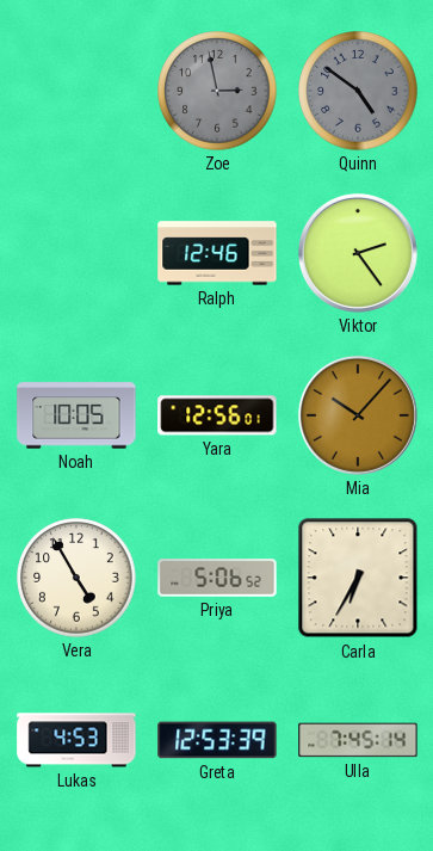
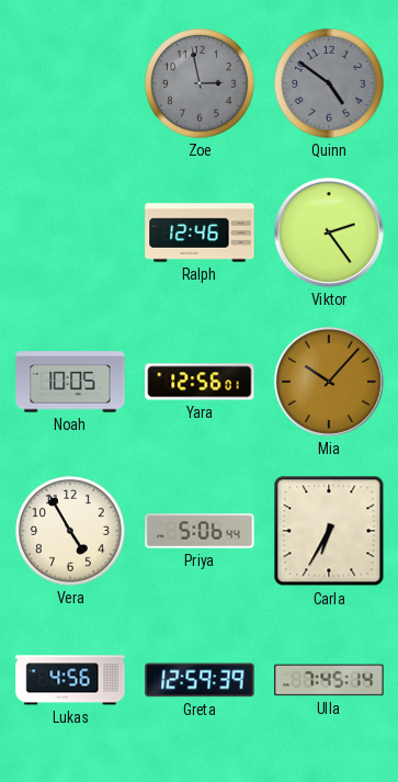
Priya: 5:06:52 -> 5:06:44
Lukas: 4:53 -> 4:56
Greta: 12:53 -> 12:59
